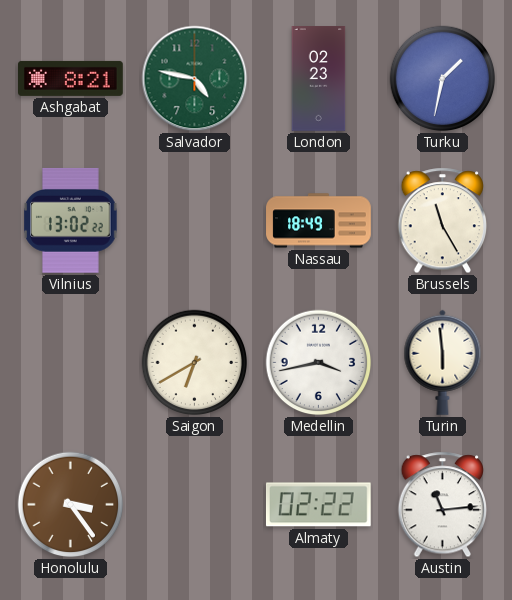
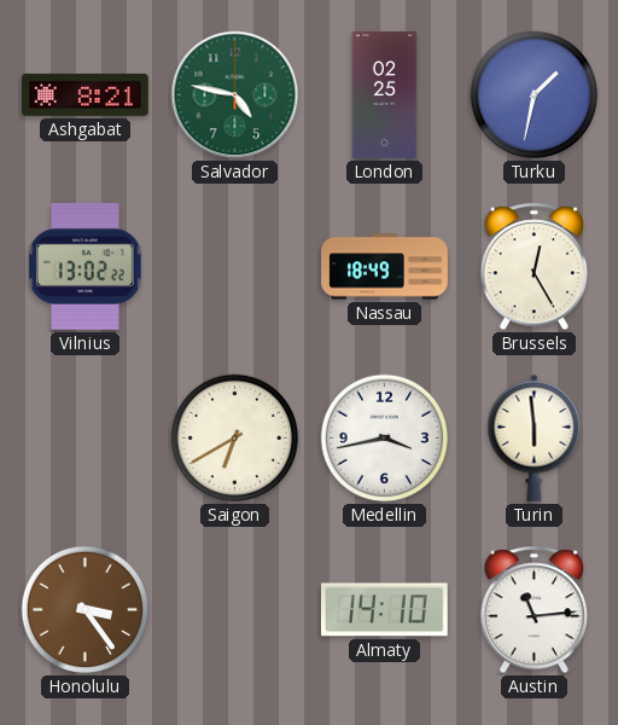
London: 02:23 -> 02:25
Brussels: 11:25 -> 12:25
Almaty: 02:22 -> 14:10
